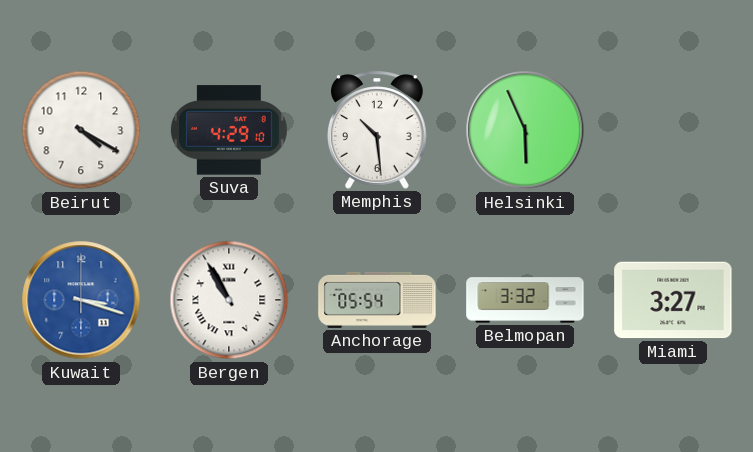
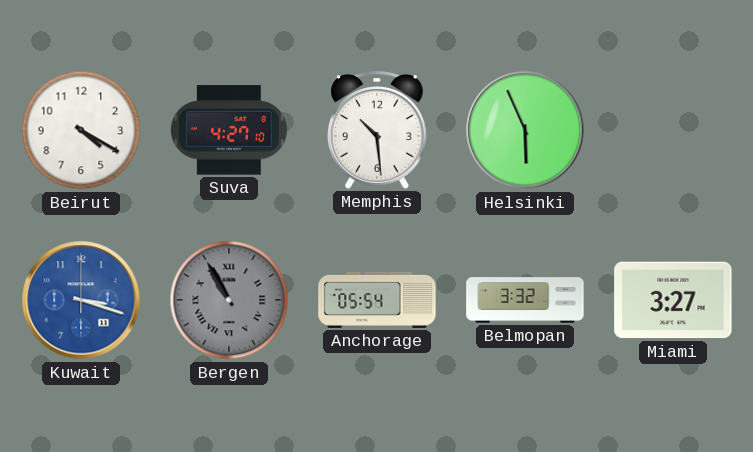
Suva: 4:29 -> 4:27
Bergen dial: white -> grey
